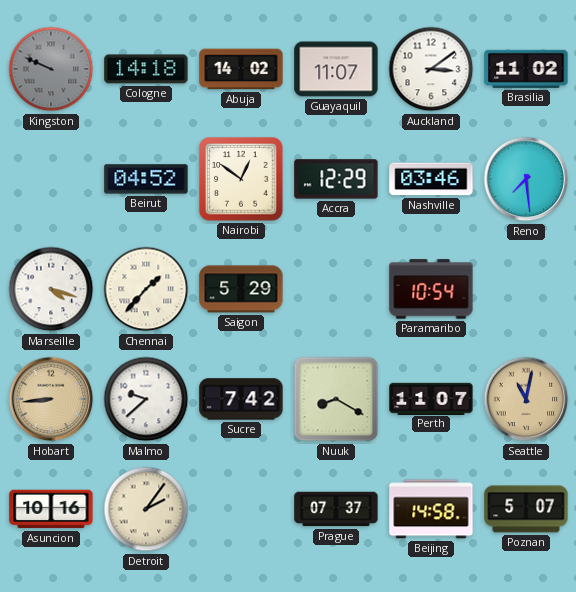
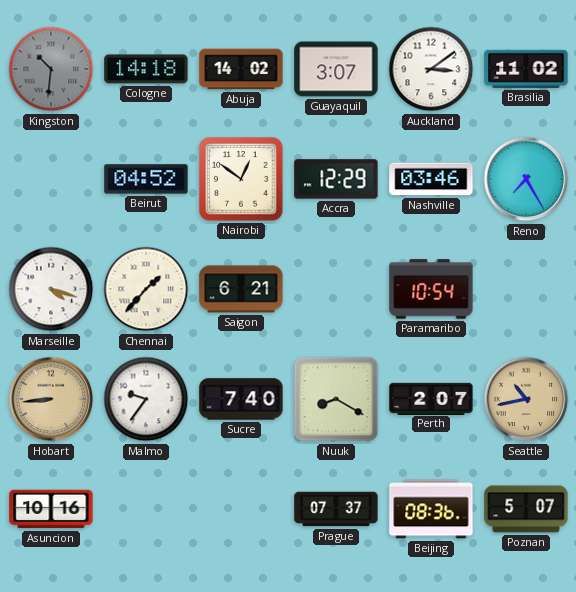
Kingston: 9:49 -> 10:31
Guayaquil: 11:07 -> 3:07
Reno: 7:29 -> 7:25
Saigon: 5:29 -> 6:21
Malmo: 9:38 -> 9:36
Sucre: 7:42 -> 7:40
Perth: 11:07 -> 2:07
Seattle: 11:02 -> 10:43
Detroit: 2:06 -> none
Beijing: 14:58 -> 08:36
